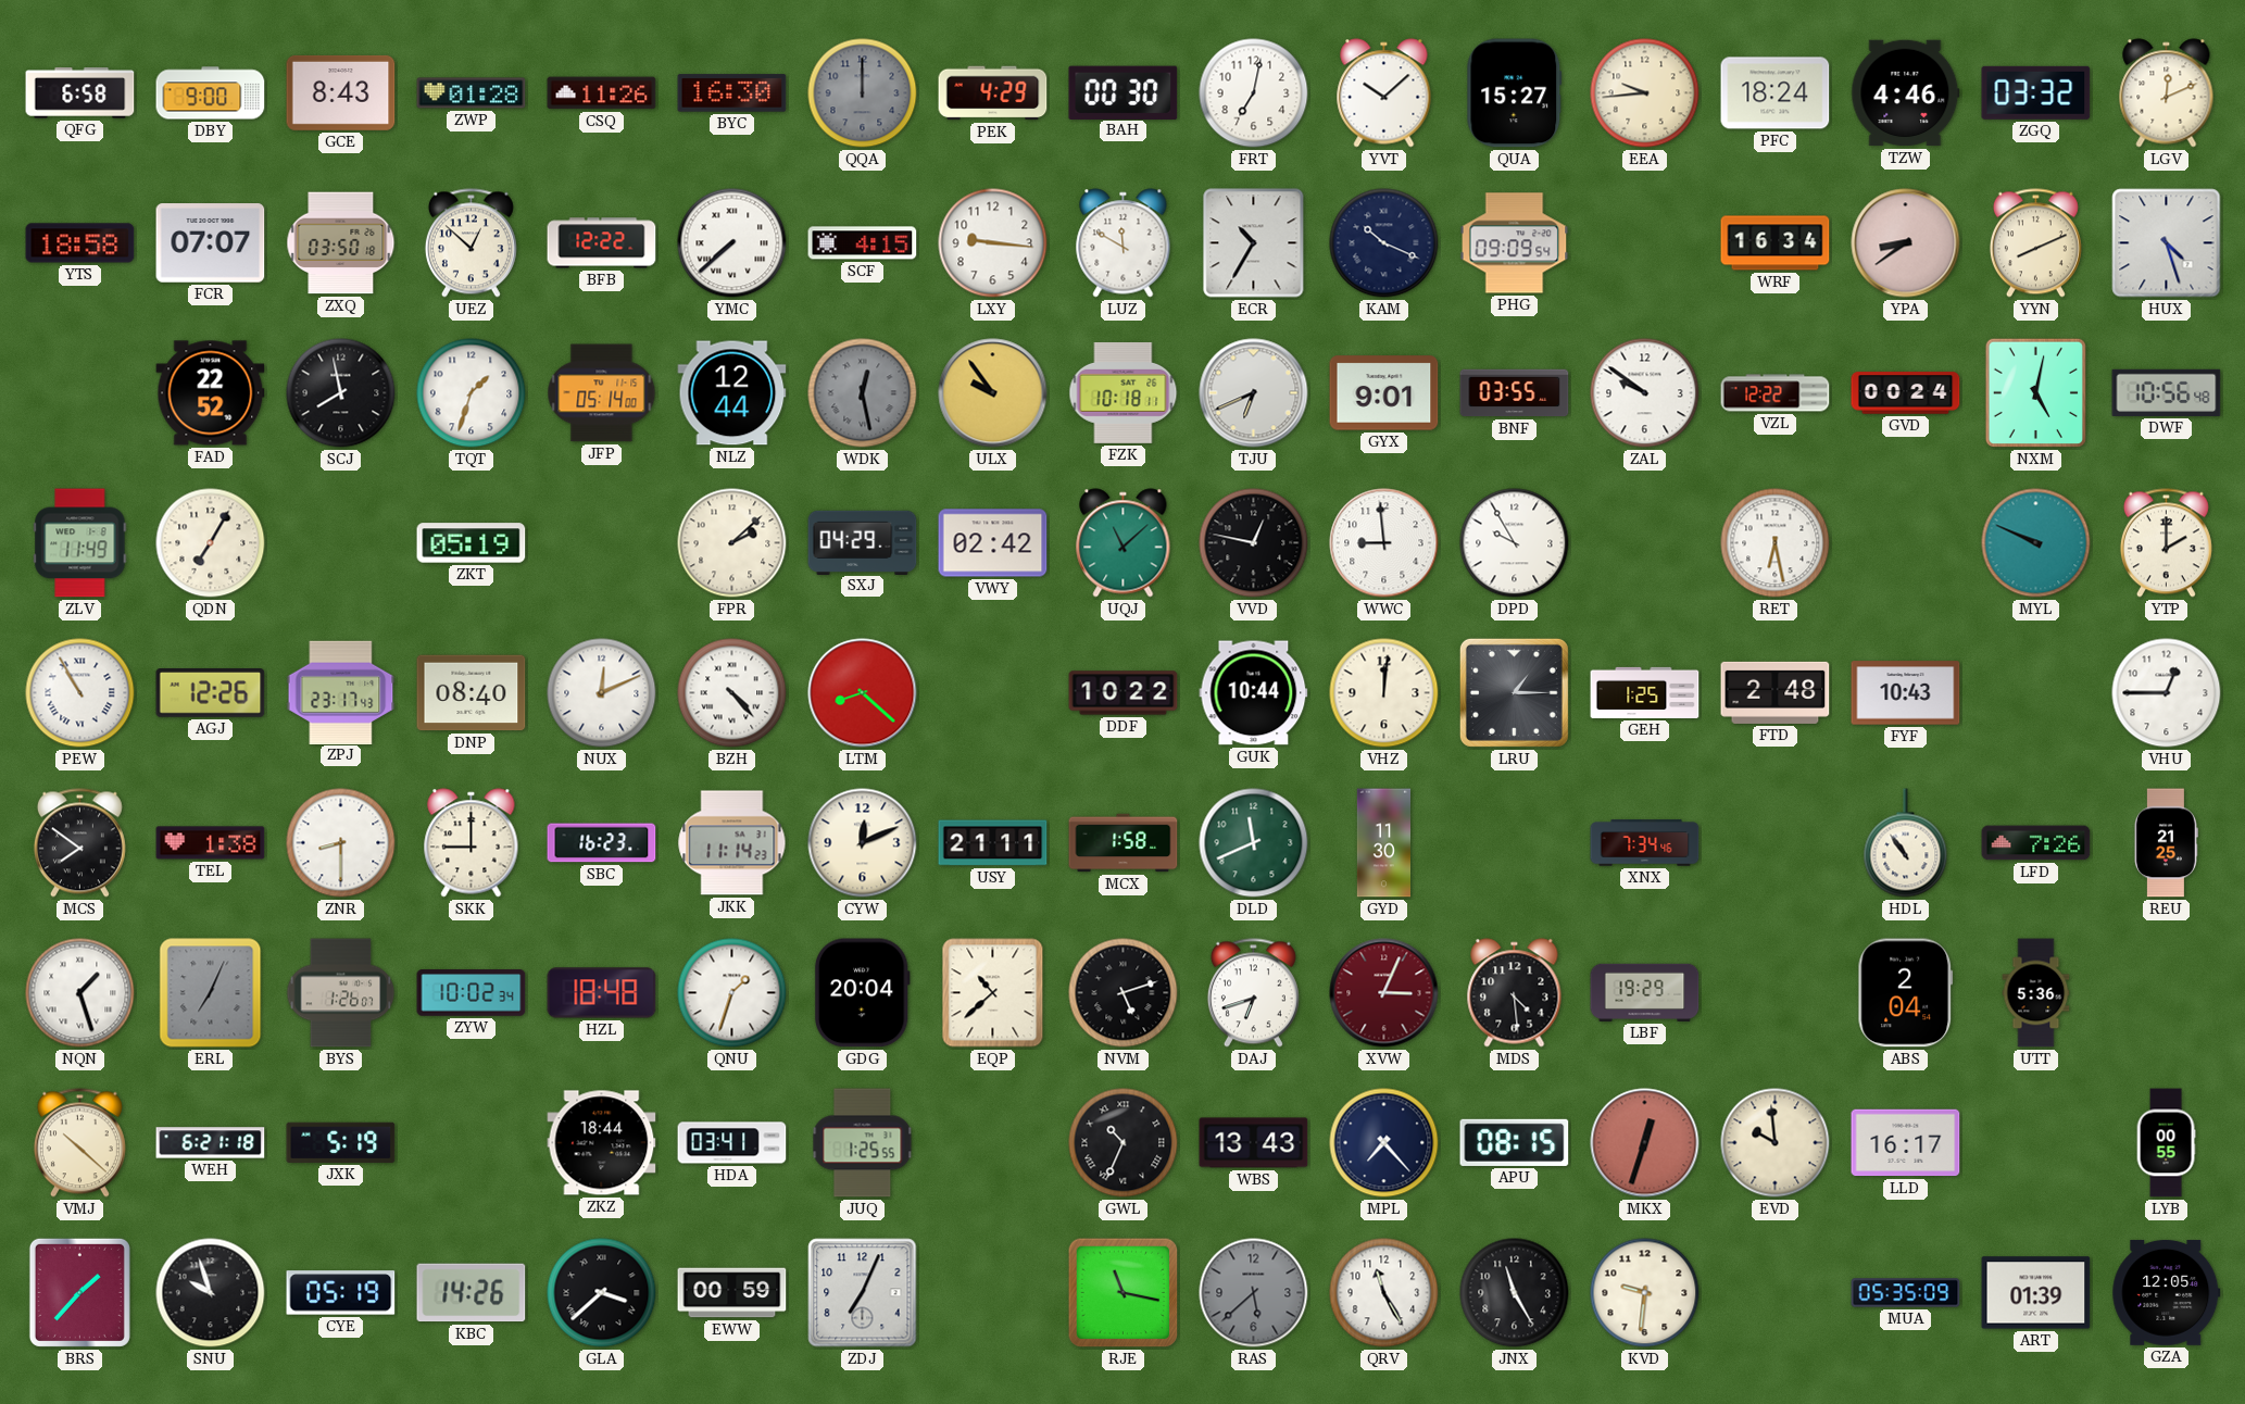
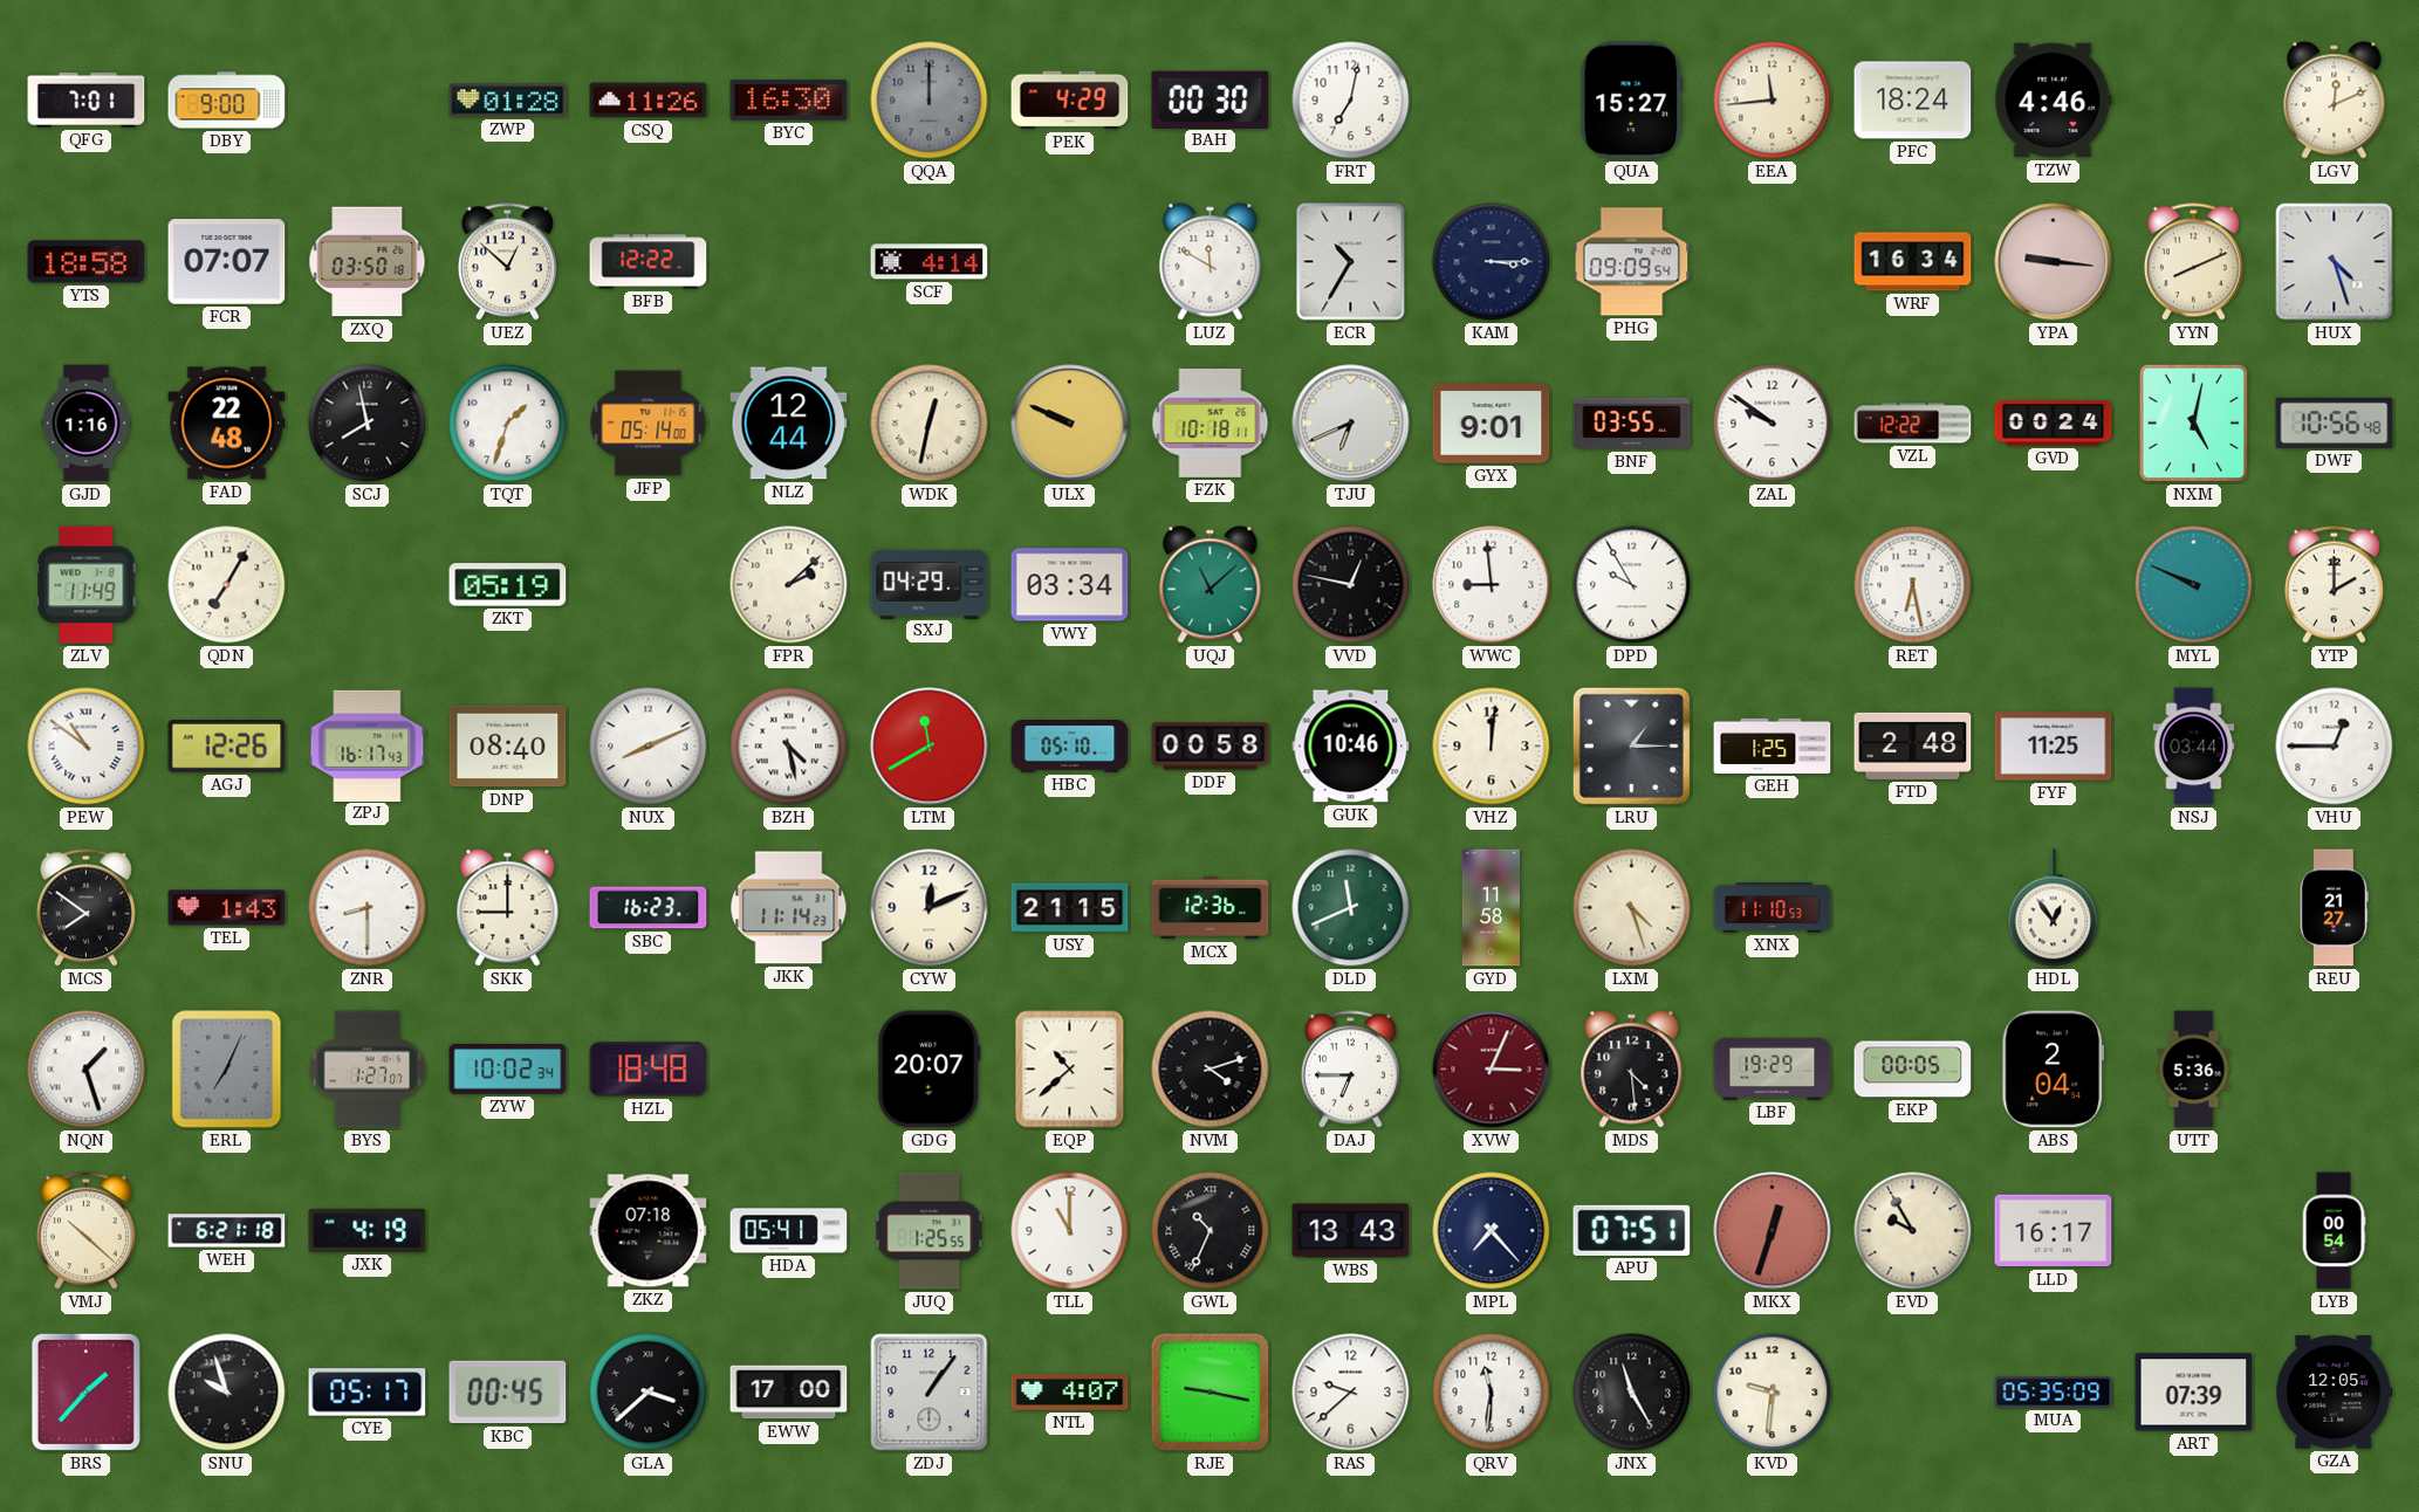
QFG: 6:58 -> 7:01
GCE: 8:43 -> none
YVT: 10:08 -> none
EEA: 9:44 -> 11:44
ZGQ: 03:32 -> none
YMC: 7:38 -> none
SCF: 4:15 -> 4:14
LXY: 9:16 -> none
KAM: 10:19 -> 3:15
YPA: 8:39 -> 9:16
GJD: none -> 1:16
FAD: 22:52 -> 22:48
WDK: 12:28 -> 12:32
WDK dial: grey -> cream
ULX: 9:54 -> 9:49
VWY: 02:42 -> 03:34
PEW: 10:55 -> 10:51
ZPJ: 23:17 -> 16:17
NUX: 12:11 -> 8:11
BZH: 4:23 -> 4:28
LTM: 8:22 -> 11:40
HBC: none -> 05:10
DDF: 10:22 -> 00:58
GUK: 10:44 -> 10:46
FYF: 10:43 -> 11:25
NSJ: none -> 03:44
TEL: 1:38 -> 1:43
USY: 21:11 -> 21:15
MCX: 1:58 -> 12:36
GYD: 11:30 -> 11:58
LXM: none -> 4:27
XNX: 7:34 -> 11:10
HDL: 10:54 -> 12:54
LFD: 7:26 -> none
REU: 21:25 -> 21:27
BYS: 1:26 -> 1:27
QNU: 1:33 -> none
GDG: 20:04 -> 20:07
NVM: 5:12 -> 4:12
DAJ: 6:42 -> 6:45
EKP: none -> 00:05
JXK: 5:19 -> 4:19
ZKZ: 18:44 -> 07:18
HDA: 03:41 -> 05:41
TLL: none -> 11:00
APU: 08:15 -> 07:51
EVD: 9:59 -> 9:55
LYB: 00:55 -> 00:54
CYE: 05:19 -> 05:17
KBC: 14:26 -> 00:45
EWW: 00:59 -> 17:00
ZDJ: 7:04 -> 1:06
NTL: none -> 4:07
RJE: 11:17 -> 9:17
RAS: 5:38 -> 9:38
RAS dial: grey -> white
QRV: 11:25 -> 11:31
ART: 01:39 -> 07:39
